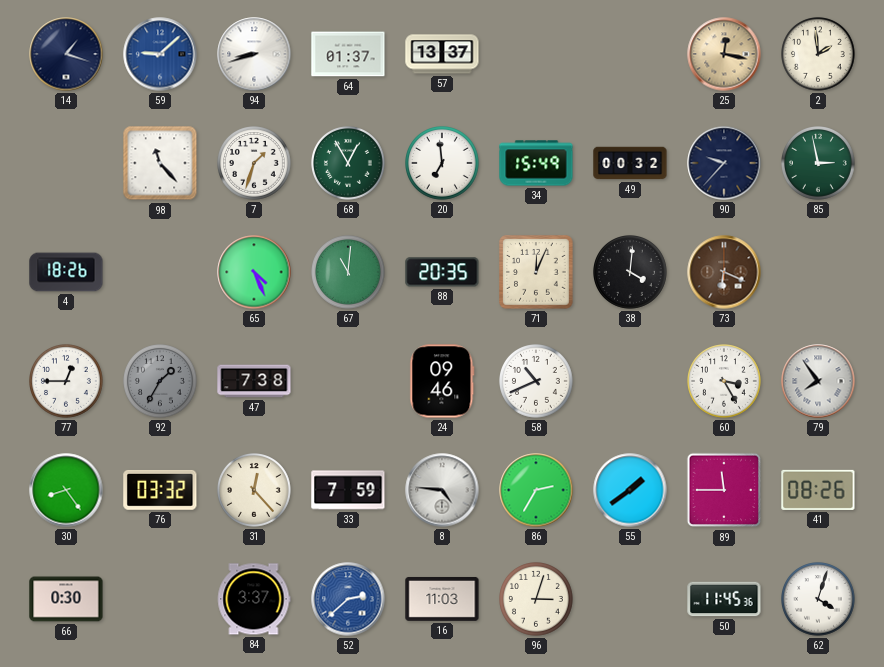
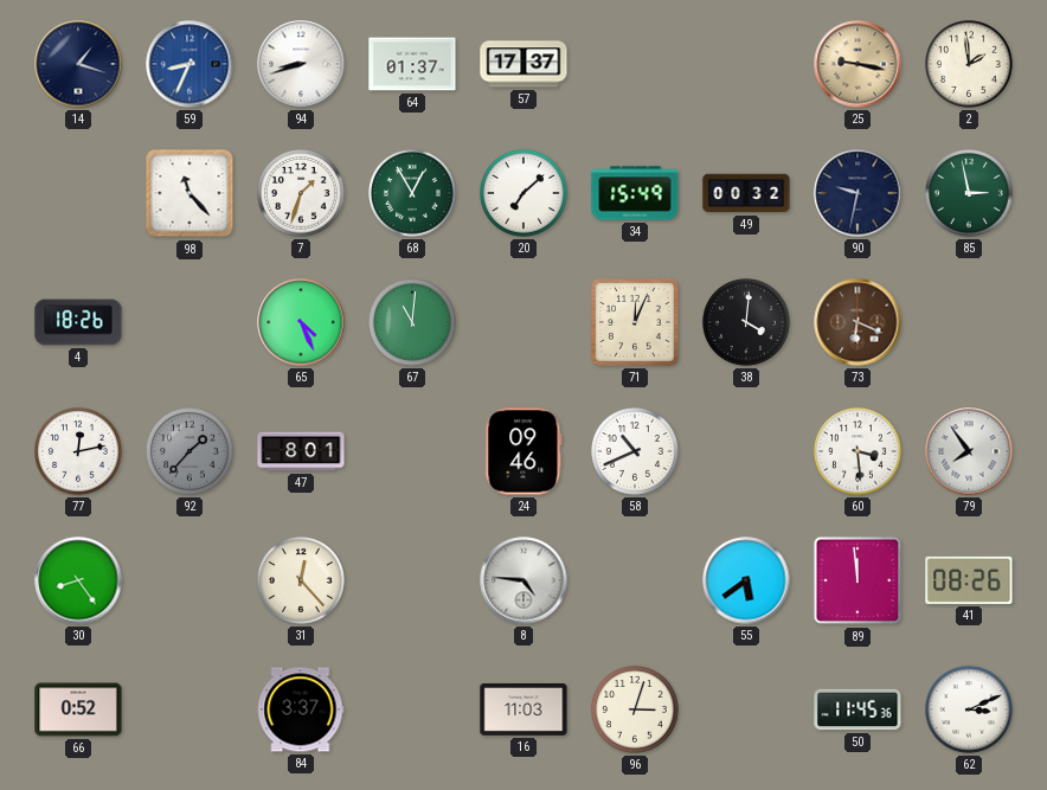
59: 9:08 -> 8:34
57: 13:37 -> 17:37
25: 12:17 -> 9:17
20: 6:59 -> 7:08
90: 9:37 -> 9:32
88: 20:35 -> none
77: 12:45 -> 12:13
92: 1:35 -> 1:37
47: 7:38 -> 8:01
60: 3:25 -> 3:29
76: 03:32 -> none
33: 7:59 -> none
86: 2:35 -> none
55: 1:39 -> 5:39
89: 11:45 -> 11:59
66: 0:30 -> 0:52
52: 2:38 -> none
62: 4:03 -> 3:11
